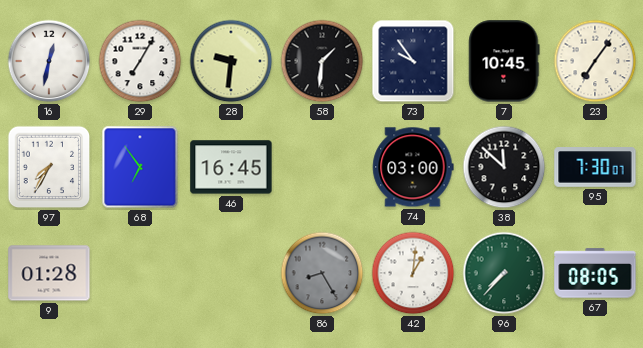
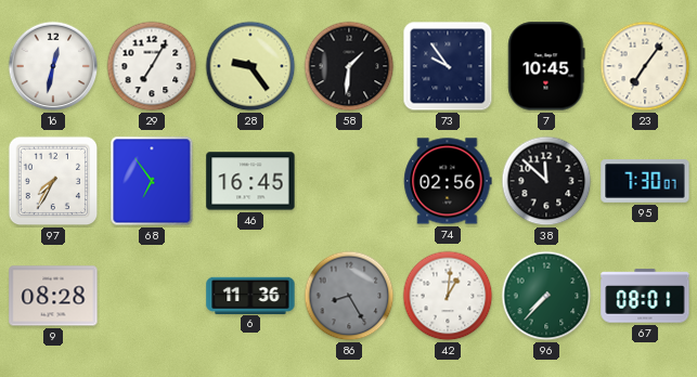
28: 9:31 -> 9:24
74: 03:00 -> 02:56
9: 01:28 -> 08:28
6: none -> 11:36
67: 08:05 -> 08:01
